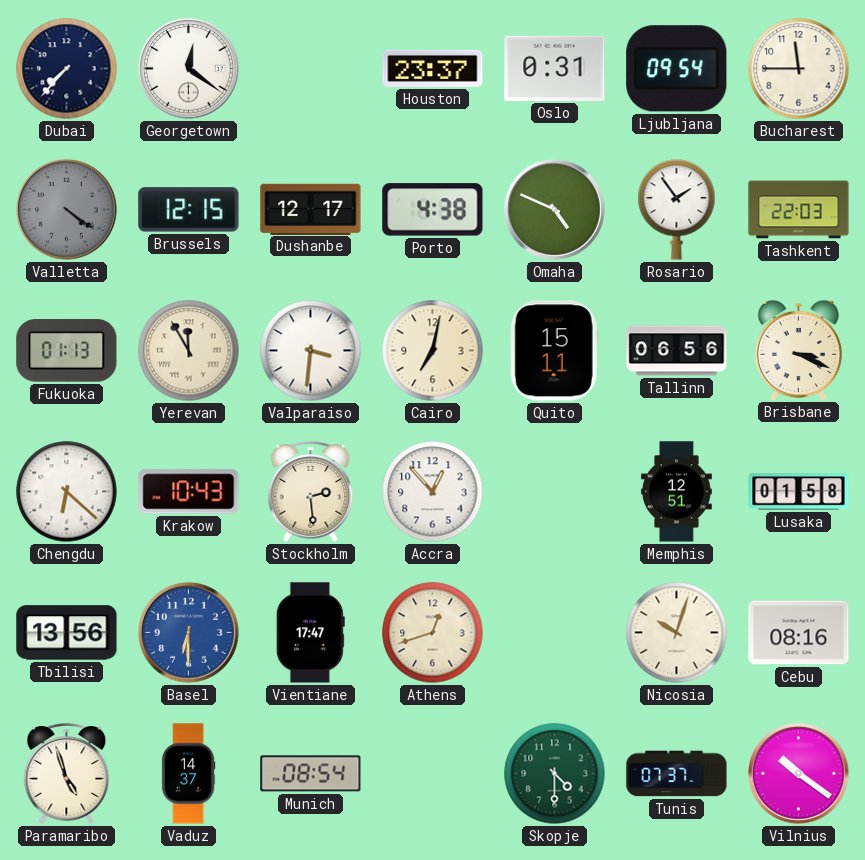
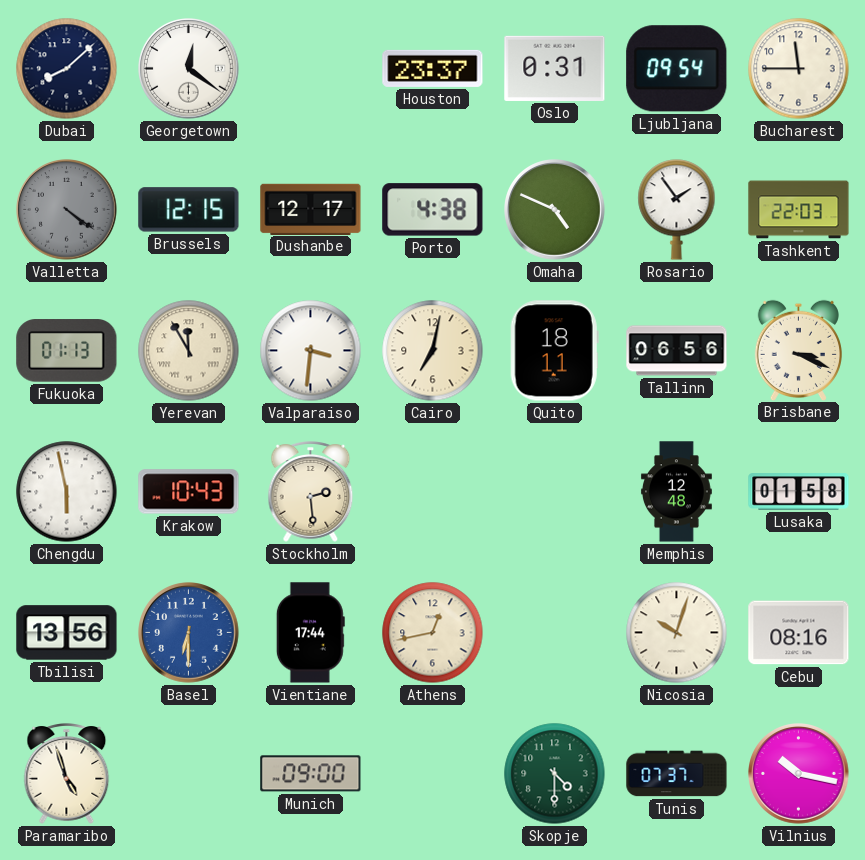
Dubai: 7:37 -> 8:08
Quito: 15:11 -> 18:11
Chengdu: 6:22 -> 5:58
Accra: 12:53 -> none
Memphis: 12:51 -> 12:48
Vientiane: 17:47 -> 17:44
Athens: 12:42 -> 12:43
Vaduz: 14:37 -> none
Munich: 08:54 -> 09:00
Vilnius: 10:21 -> 10:17
